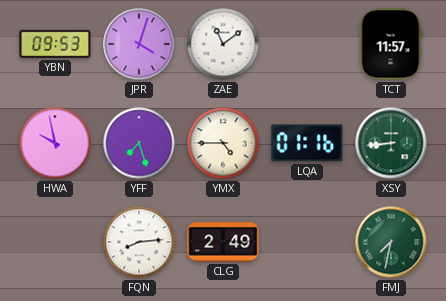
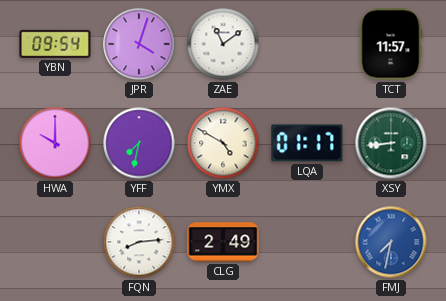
YBN: 09:53 -> 09:54
HWA: 9:58 -> 10:00
YFF: 7:27 -> 7:32
YMX: 4:45 -> 4:50
LQA: 01:16 -> 01:17
FMJ dial: green -> blue
